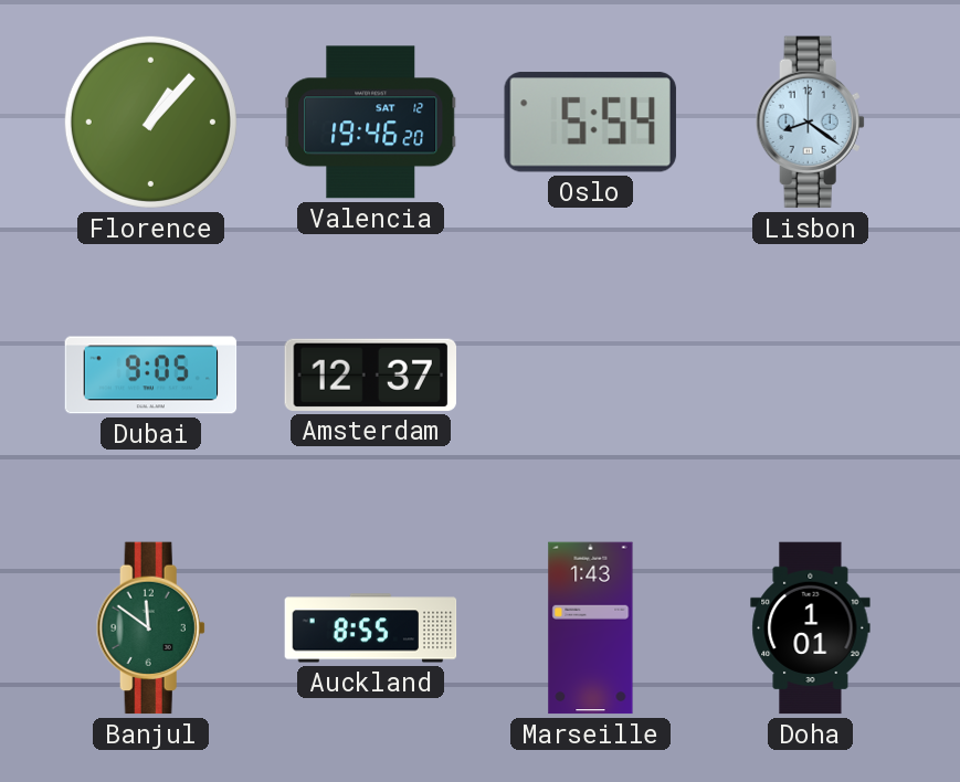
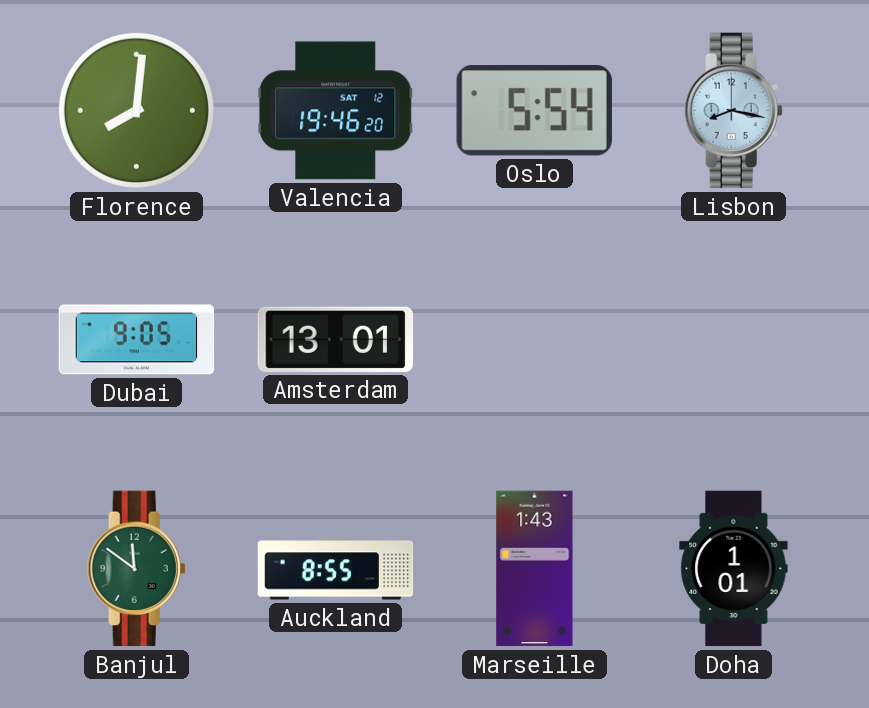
Florence: 1:07 -> 8:01
Lisbon: 8:21 -> 8:17
Amsterdam: 12:37 -> 13:01
